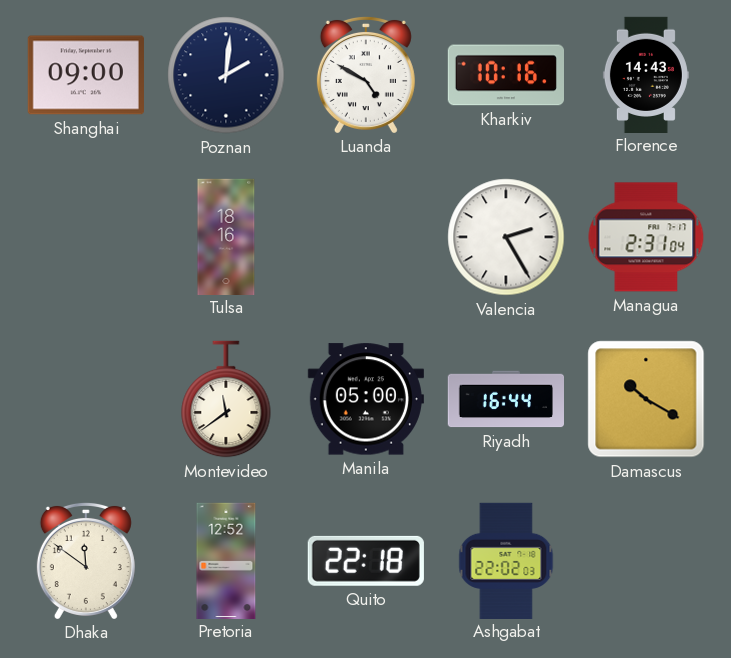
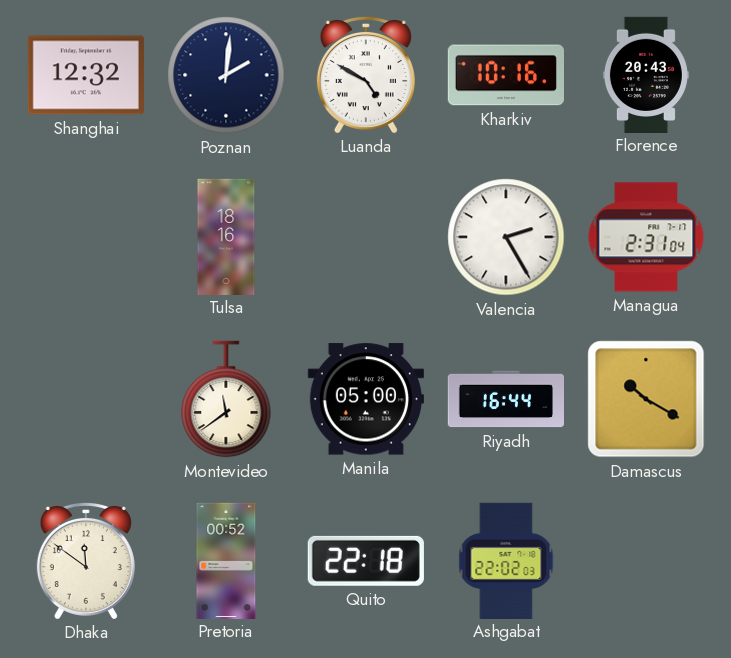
Shanghai: 09:00 -> 12:32
Florence: 14:43 -> 20:43
Pretoria: 12:52 -> 00:52
